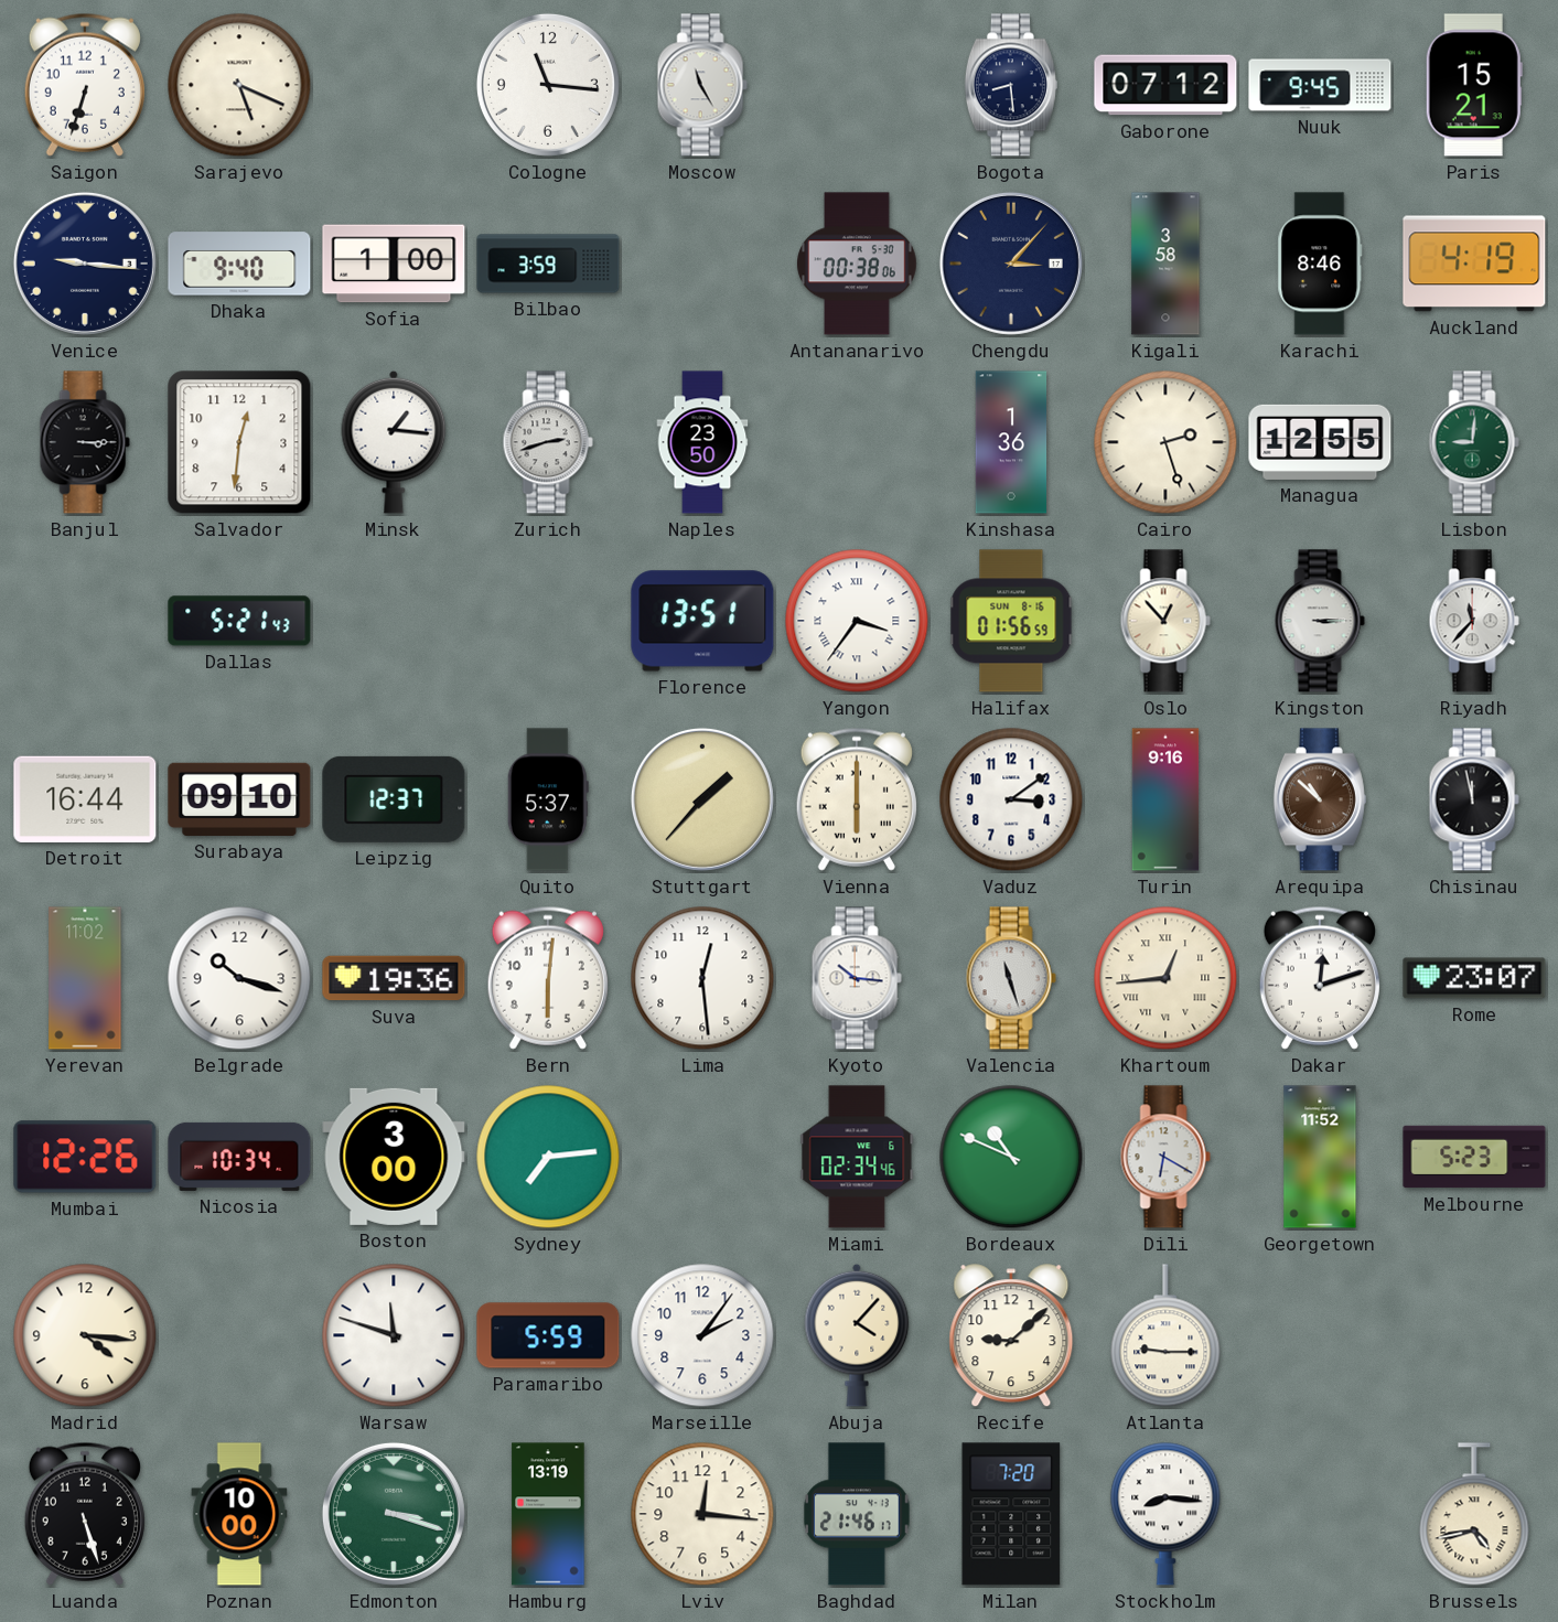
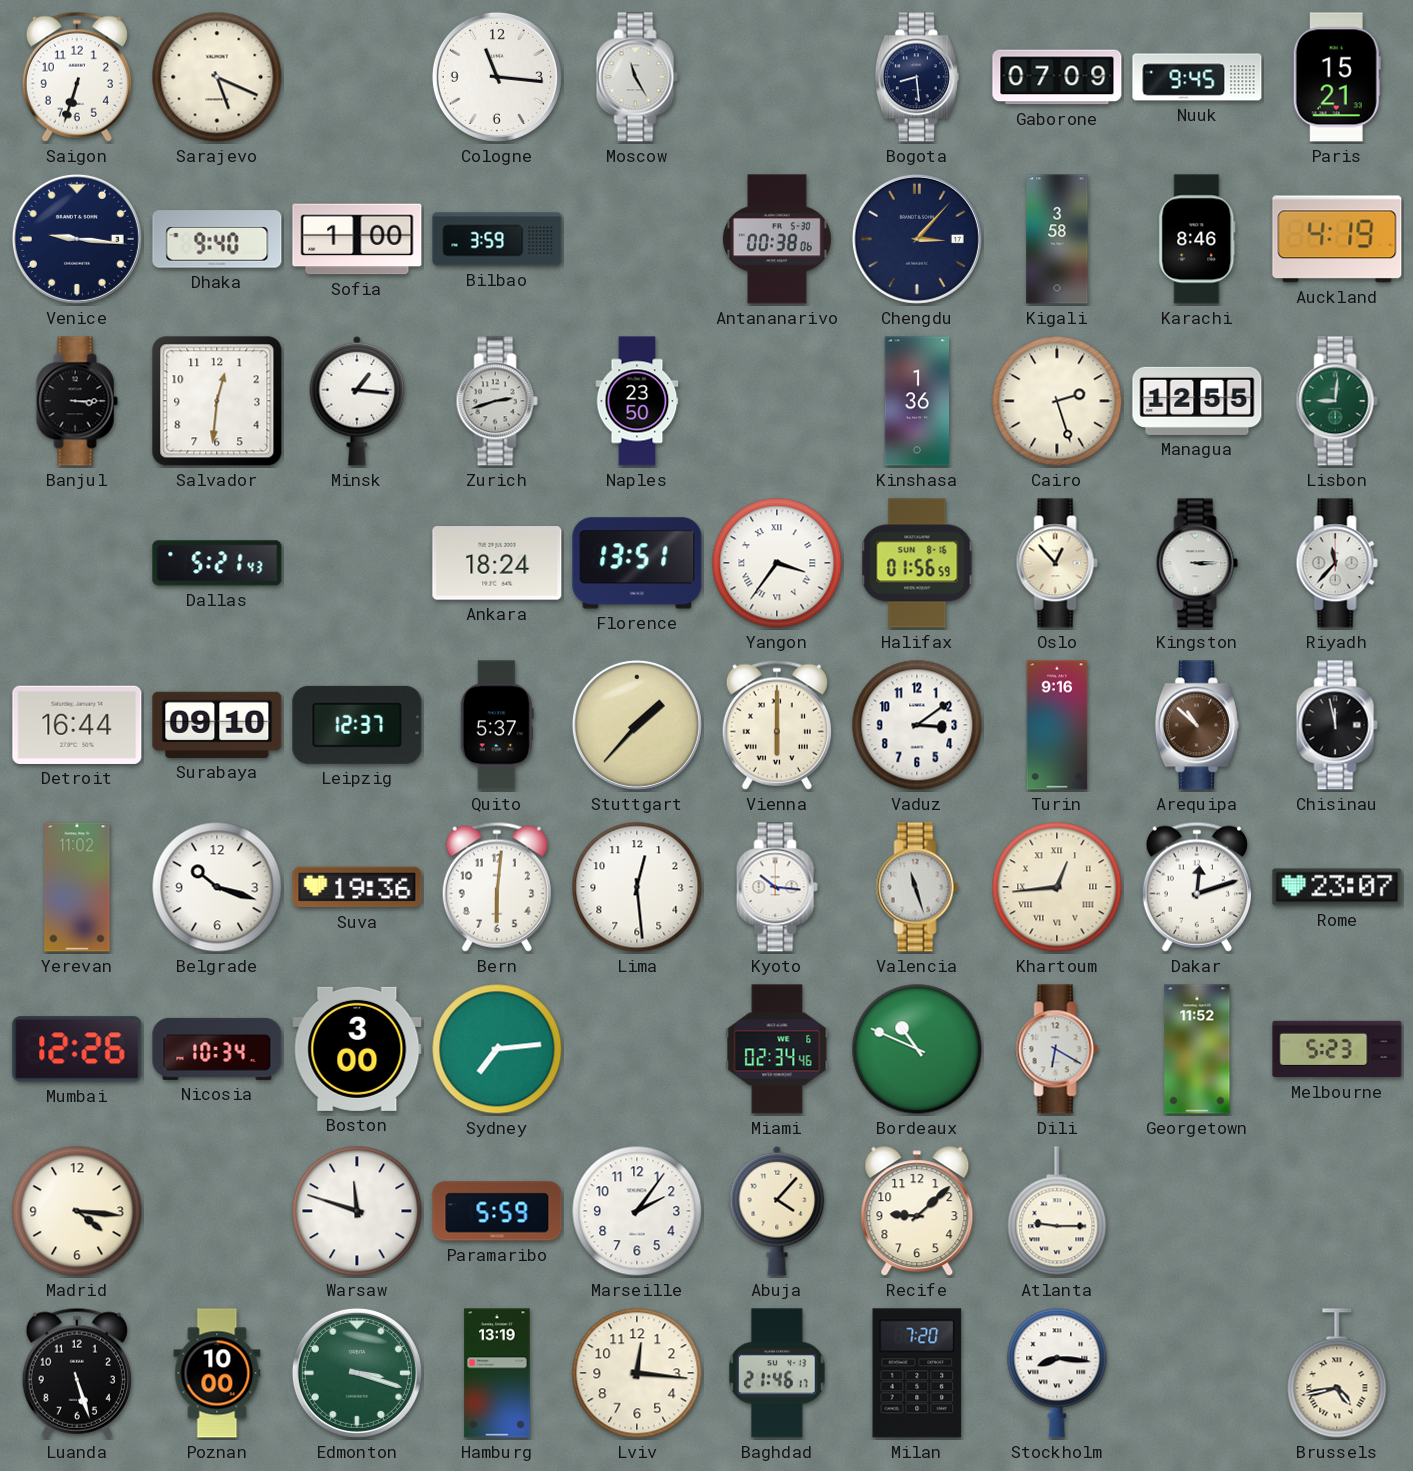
Gaborone: 07:12 -> 07:09
Ankara: none -> 18:24
